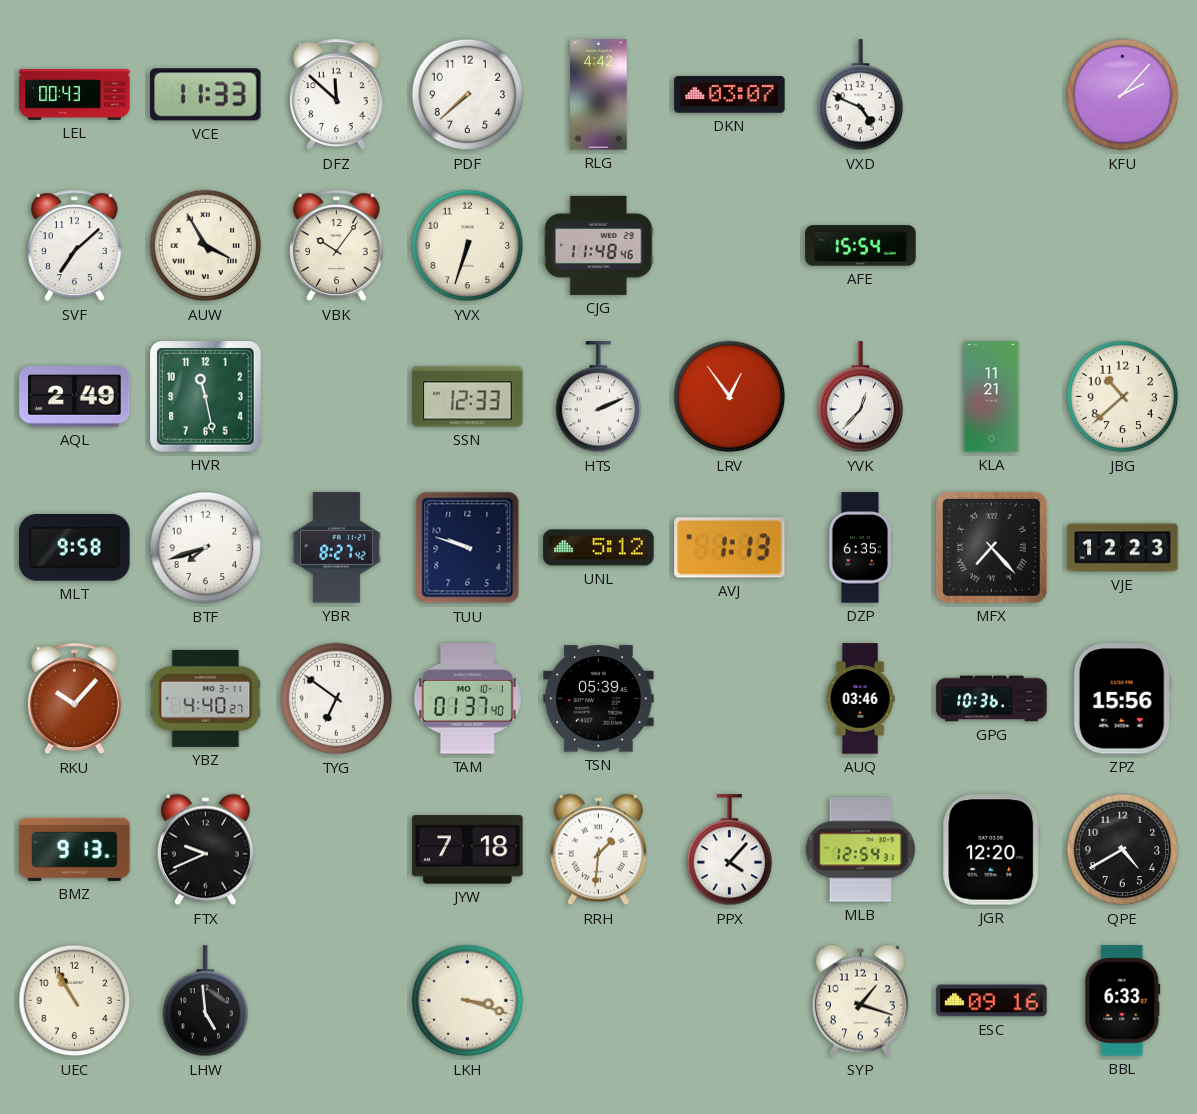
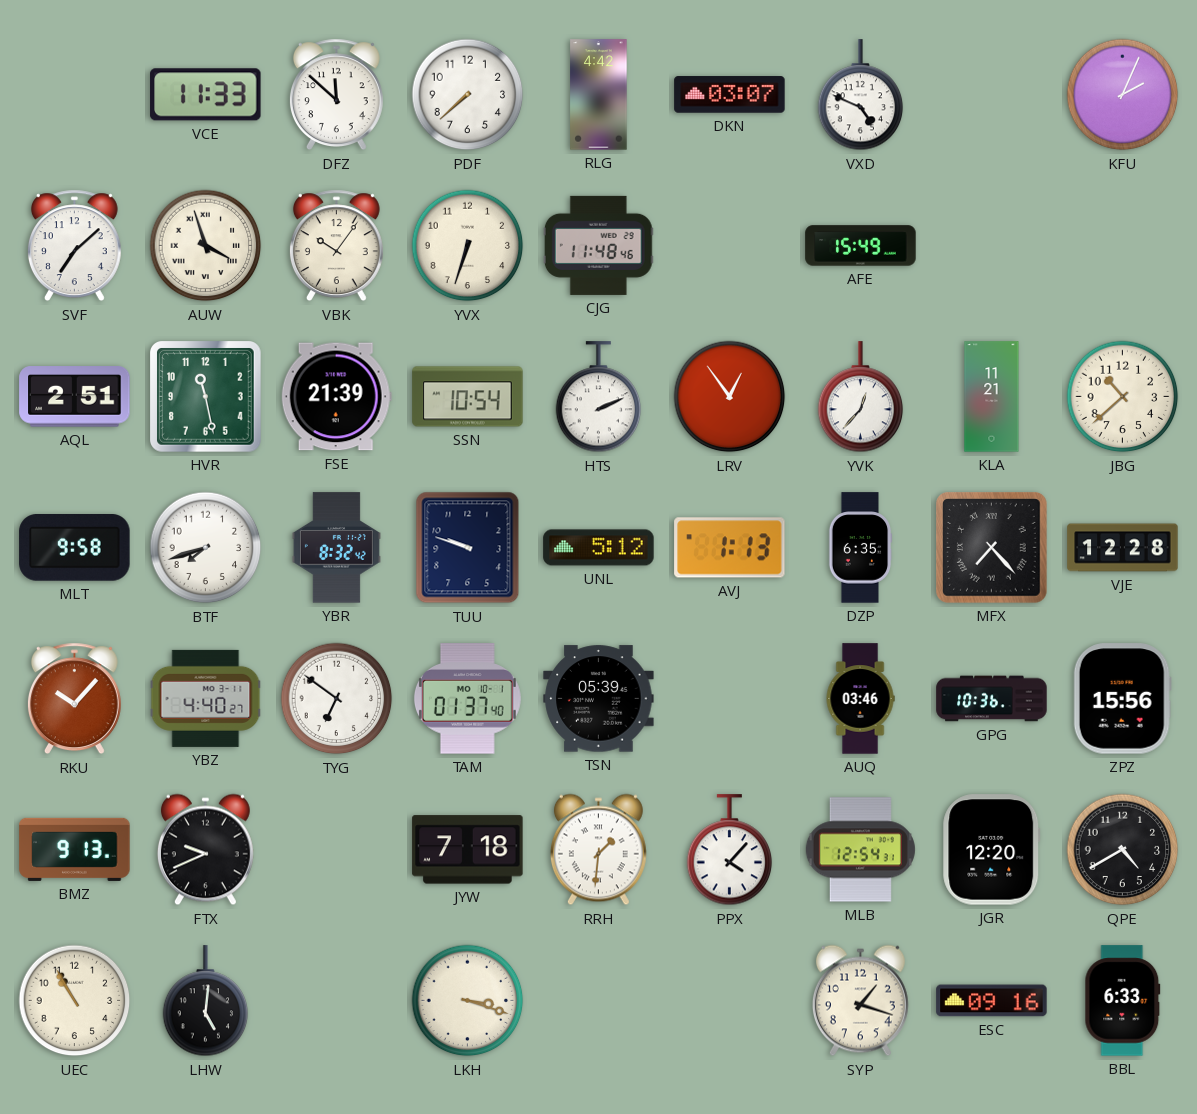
LEL: 00:43 -> none
KFU: 2:07 -> 2:04
AUW: 3:55 -> 3:57
AFE: 15:54 -> 15:49
AQL: 2:49 -> 2:51
FSE: none -> 21:39
SSN: 12:33 -> 10:54
YBR: 8:27 -> 8:32
VJE: 12:23 -> 12:28
LHW: 4:59 -> 5:01
